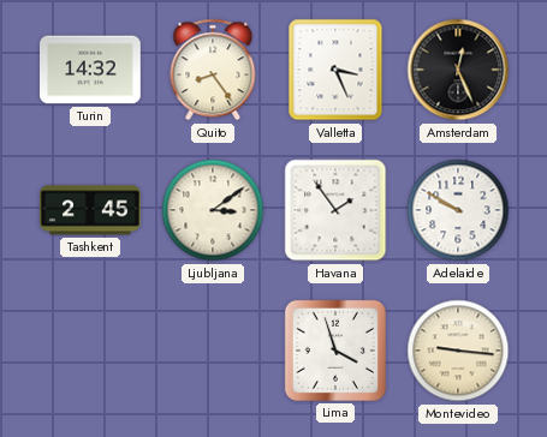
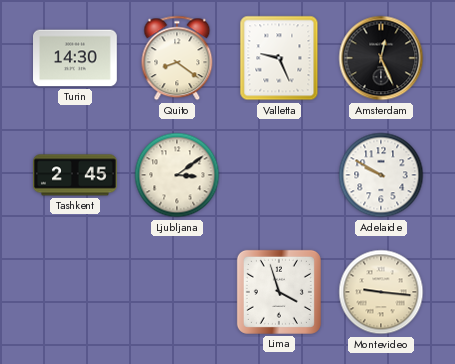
Turin: 14:32 -> 14:30
Quito: 8:24 -> 8:21
Valletta: 3:26 -> 9:26
Havana: 1:54 -> none
